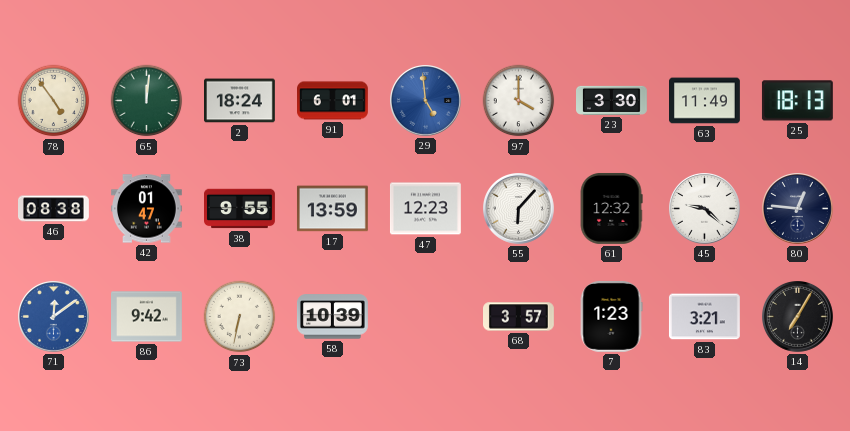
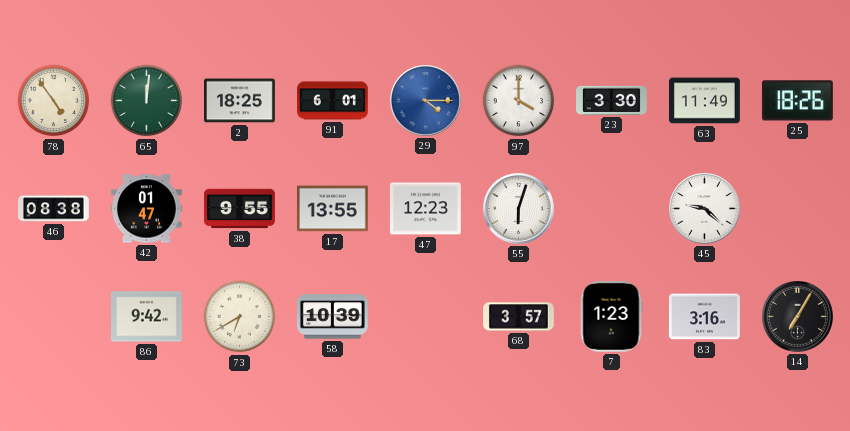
2: 18:24 -> 18:25
29: 4:59 -> 4:15
25: 18:13 -> 18:26
17: 13:59 -> 13:55
55: 6:07 -> 6:03
61: 12:32 -> none
80: 12:46 -> none
71: 12:09 -> none
73: 6:32 -> 6:40
83: 3:21 -> 3:16
